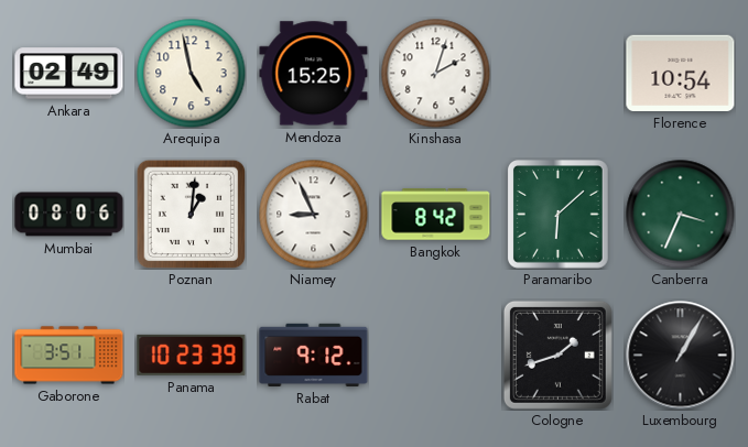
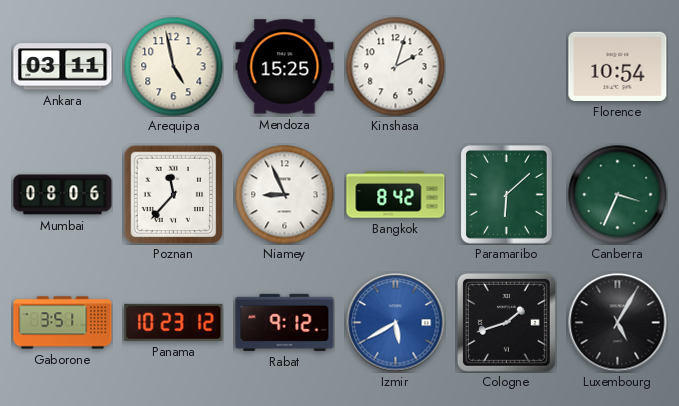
Ankara: 02:49 -> 03:11
Poznan: 1:01 -> 11:37
Panama: 10:23:39 -> 10:23:12
Izmir: none -> 5:40
Luxembourg: 1:05 -> 5:05
